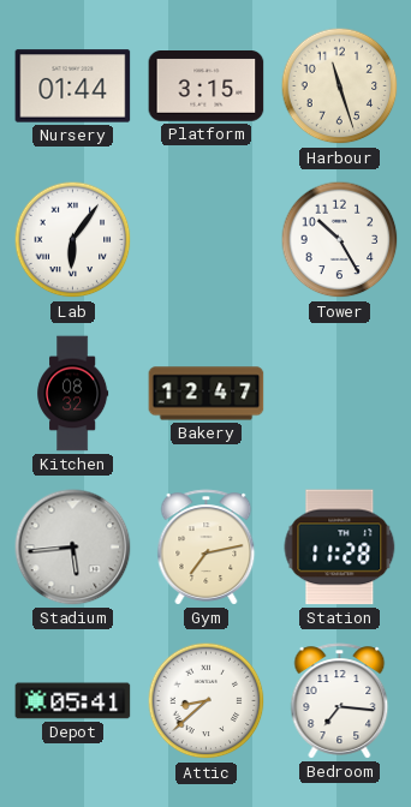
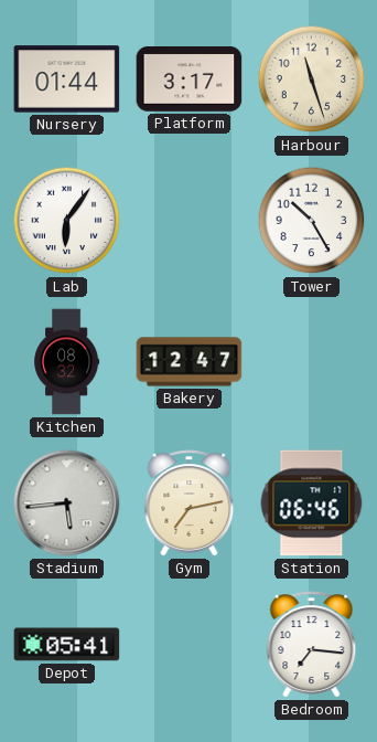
Platform: 3:15 -> 3:17
Station: 11:28 -> 06:46
Attic: 8:38 -> none
